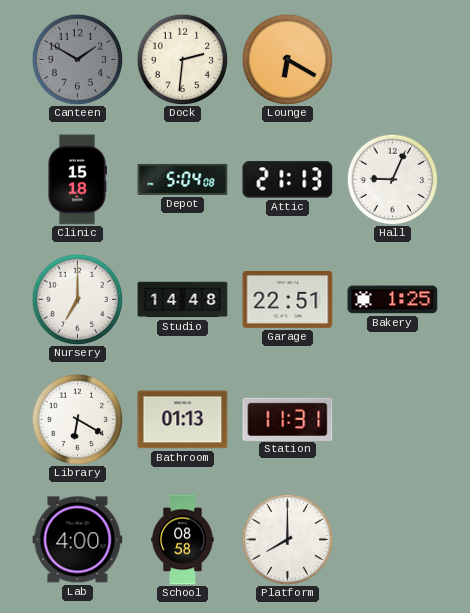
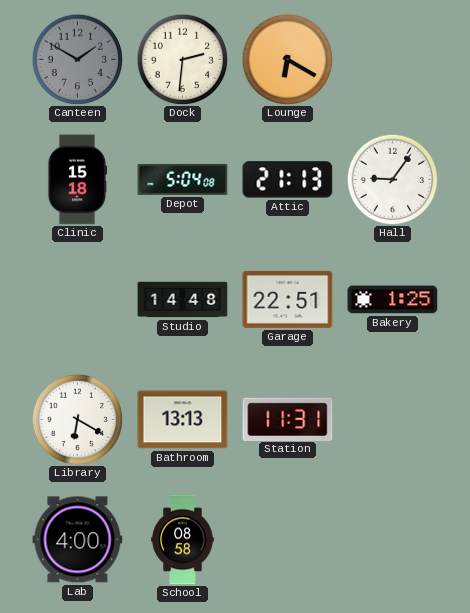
Hall: 9:04 -> 9:06
Nursery: 7:00 -> none
Bathroom: 01:13 -> 13:13
Platform: 8:00 -> none
